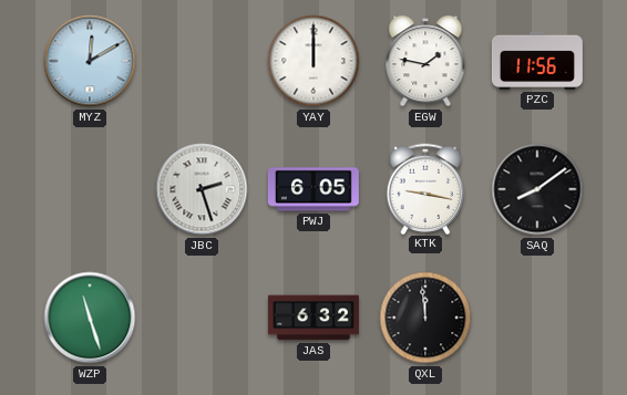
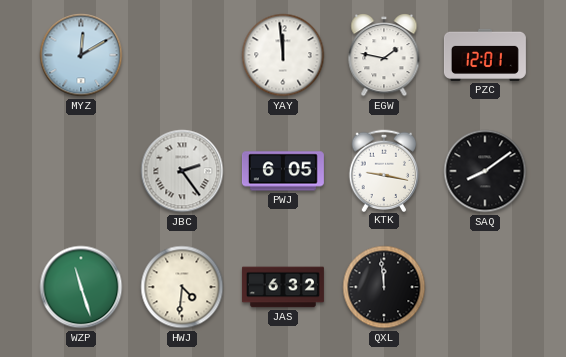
YAY: 12:00 -> 11:59
PZC: 11:56 -> 12:01
JBC: 2:27 -> 2:24
HWJ: none -> 4:31
